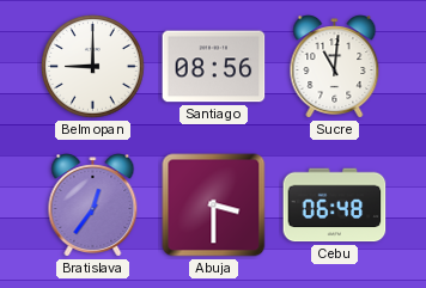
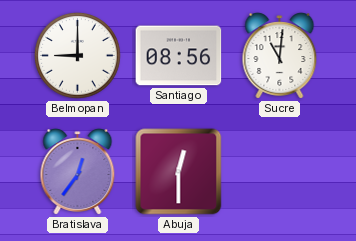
Abuja: 3:30 -> 12:30
Cebu: 06:48 -> none
